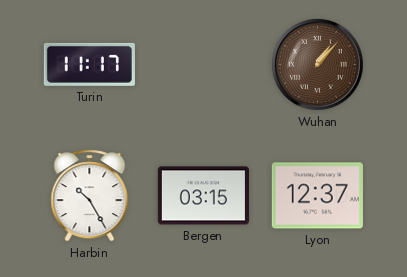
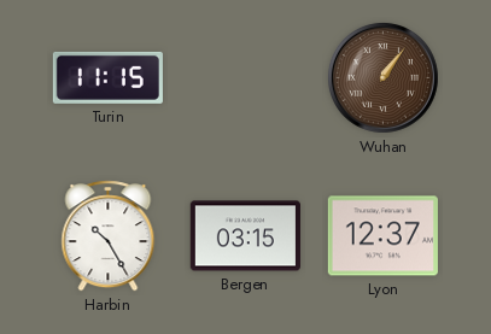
Turin: 11:17 -> 11:15
Wuhan: 1:07 -> 1:06
